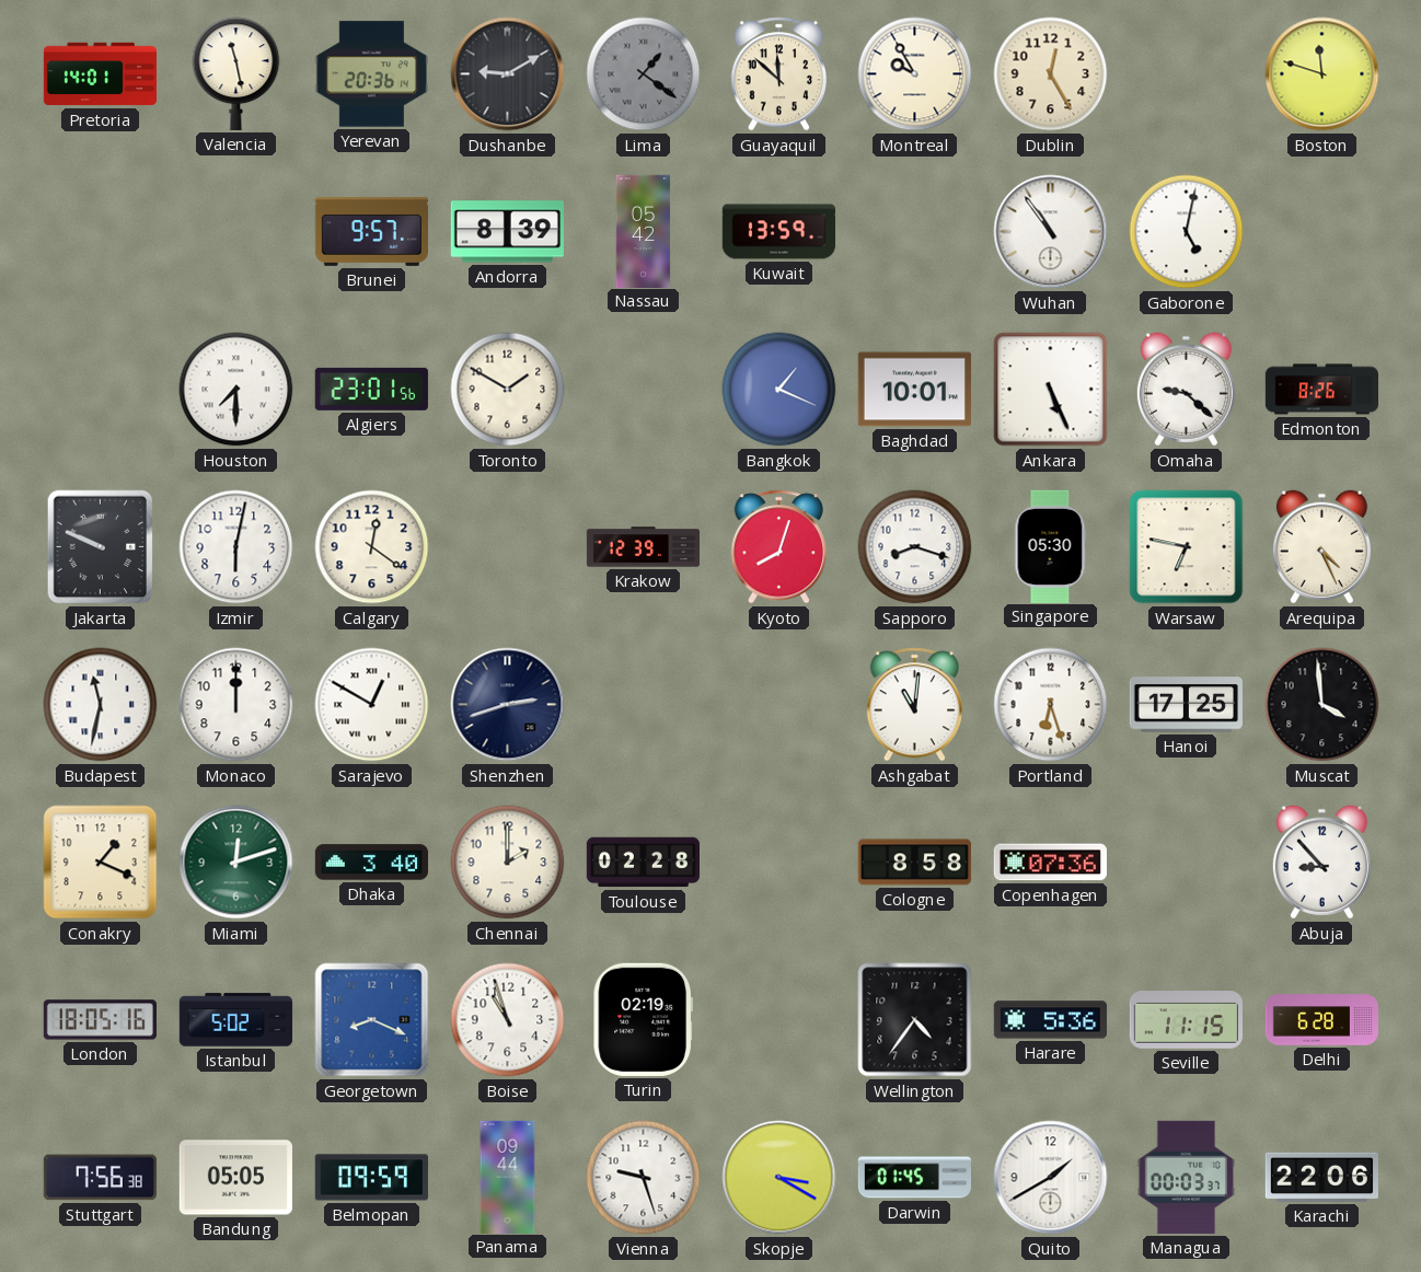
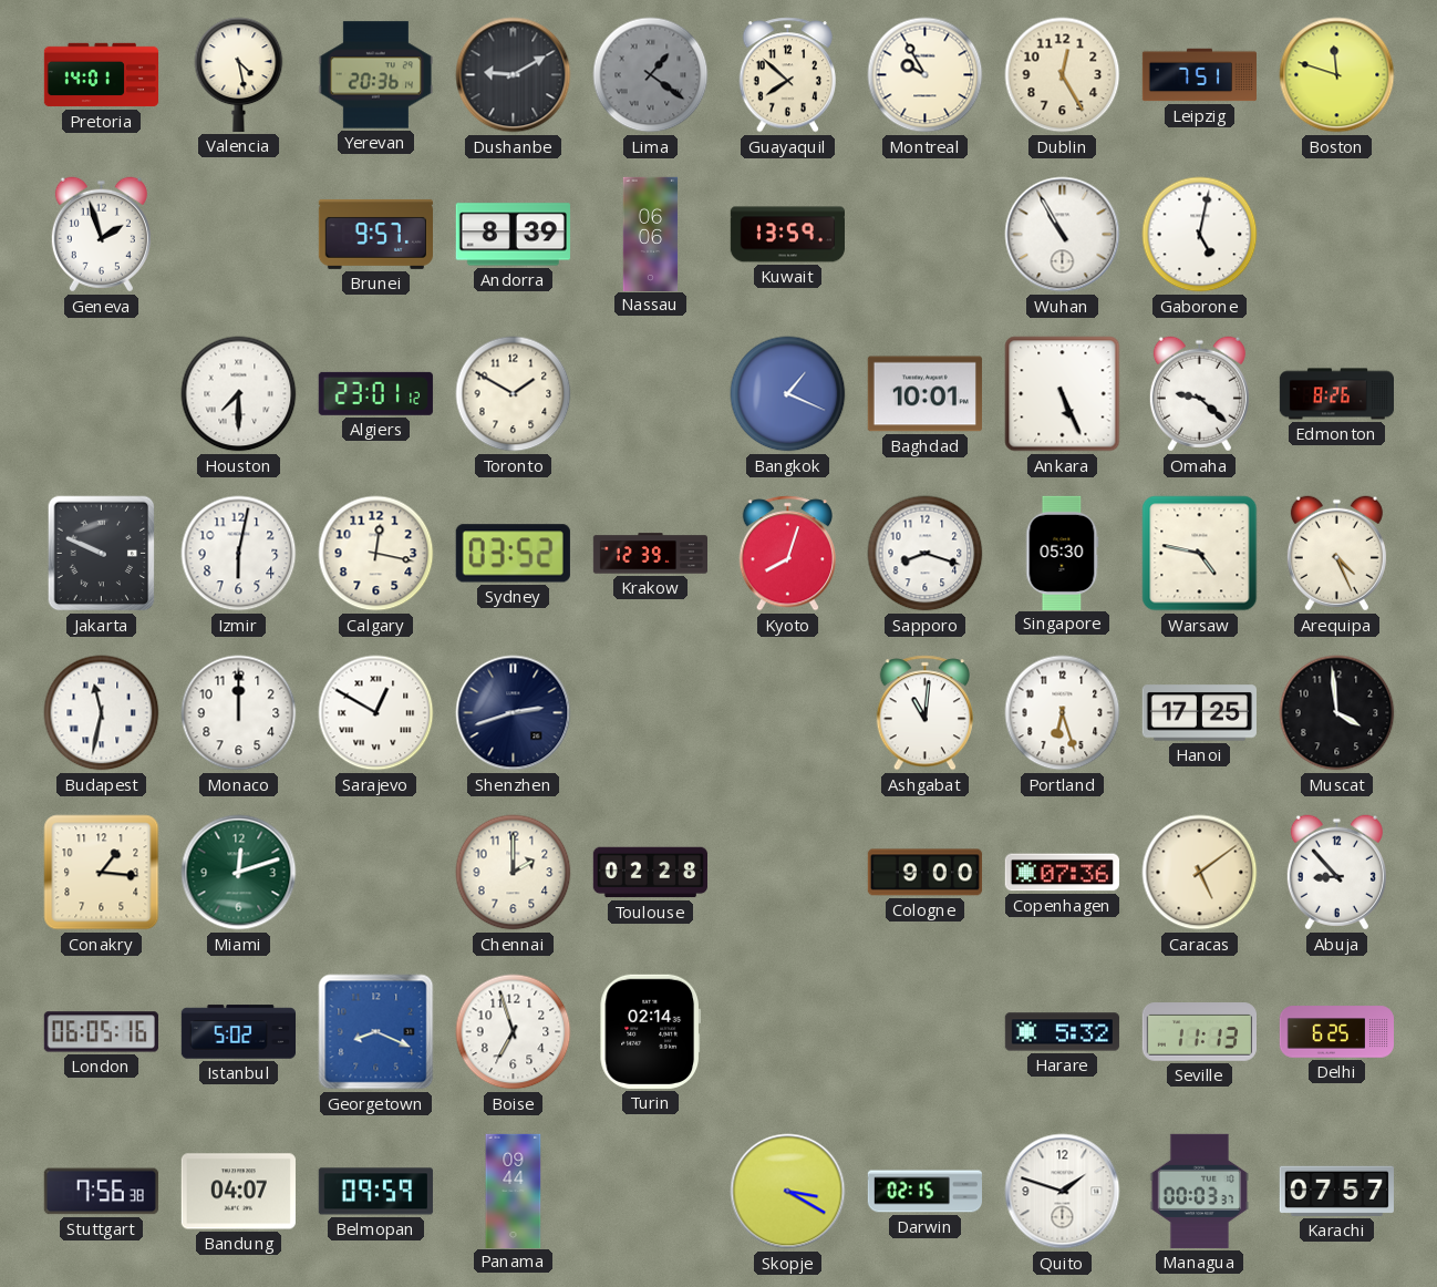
Valencia: 11:28 -> 4:28
Guayaquil: 11:52 -> 7:52
Leipzig: none -> 7:51
Geneva: none -> 1:57
Nassau: 05:42 -> 06:06
Wuhan: 10:54 -> 10:55
Algiers: 23:01:56 -> 23:01:12
Calgary: 12:21 -> 12:17
Sydney: none -> 03:52
Warsaw: 6:47 -> 4:47
Conakry: 1:19 -> 1:16
Dhaka: 3:40 -> none
Cologne: 8:58 -> 9:00
Caracas: none -> 5:09
London: 18:05 -> 06:05
Boise: 10:57 -> 6:57
Turin: 02:19 -> 02:14
Wellington: 4:36 -> none
Harare: 5:36 -> 5:32
Seville: 11:15 -> 11:13
Delhi: 6:28 -> 6:25
Bandung: 05:05 -> 04:07
Vienna: 9:27 -> none
Darwin: 01:45 -> 02:15
Quito: 1:40 -> 1:48
Karachi: 22:06 -> 07:57
